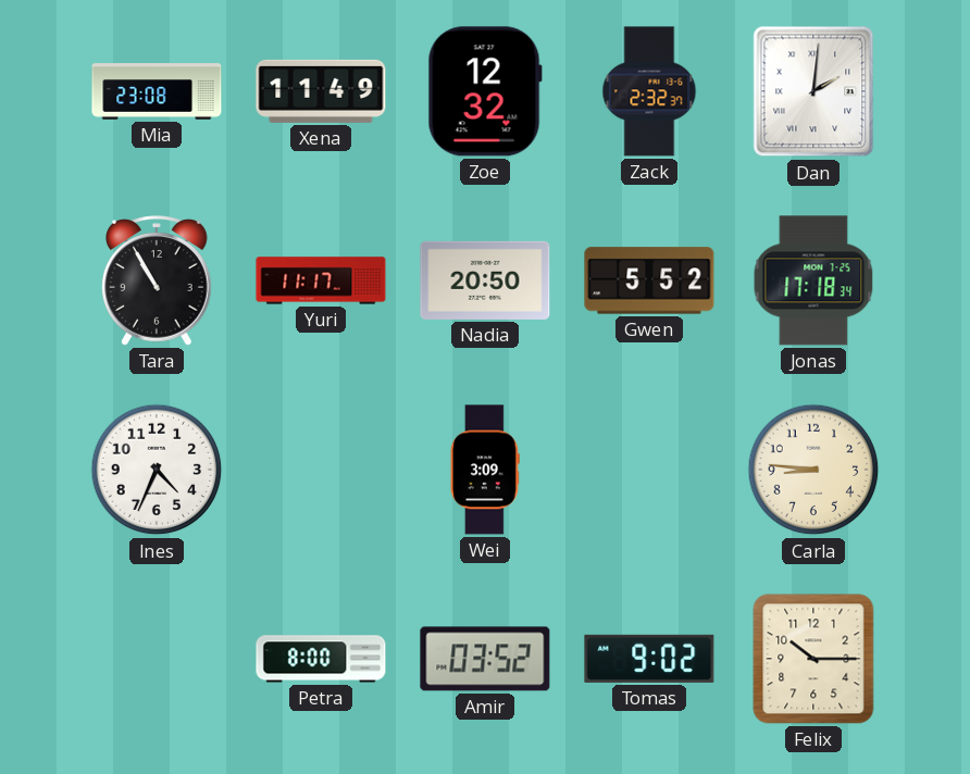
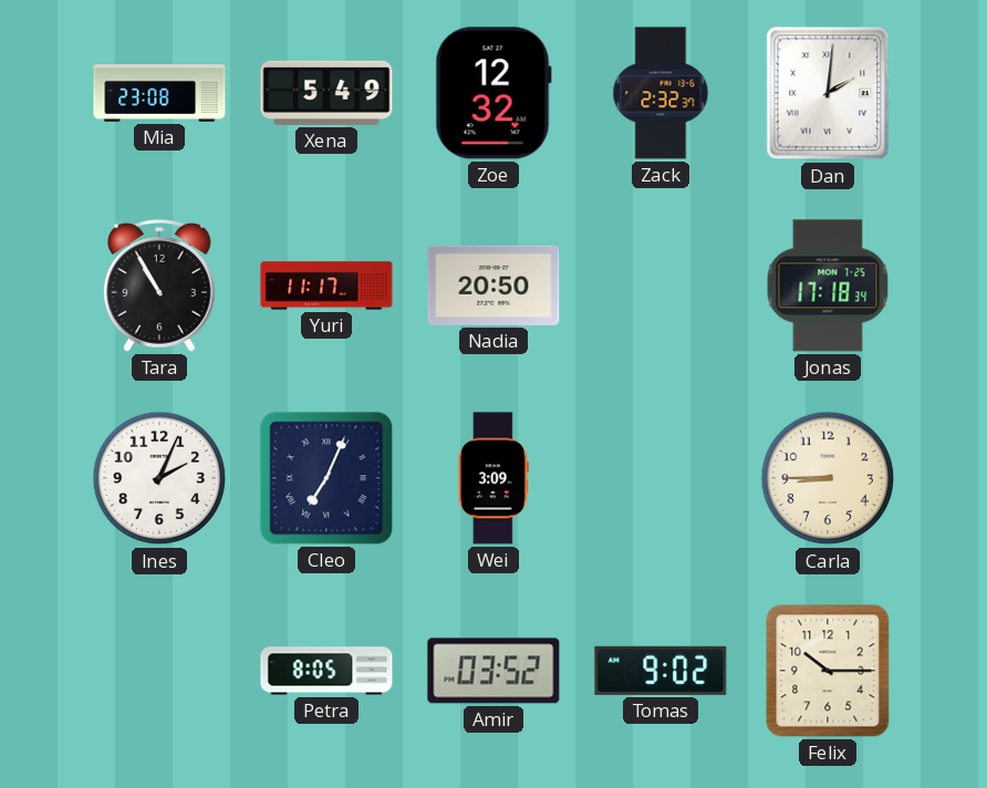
Xena: 11:49 -> 5:49
Gwen: 5:52 -> none
Ines: 4:34 -> 2:04
Cleo: none -> 7:04
Carla: 8:46 -> 8:45
Petra: 8:00 -> 8:05
